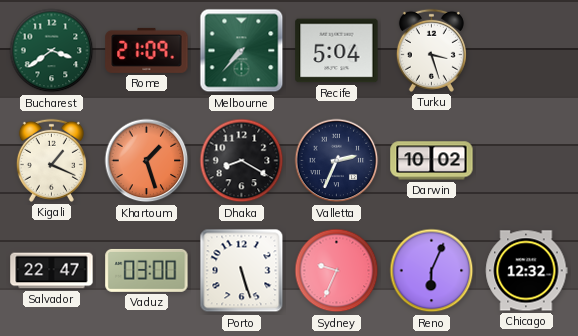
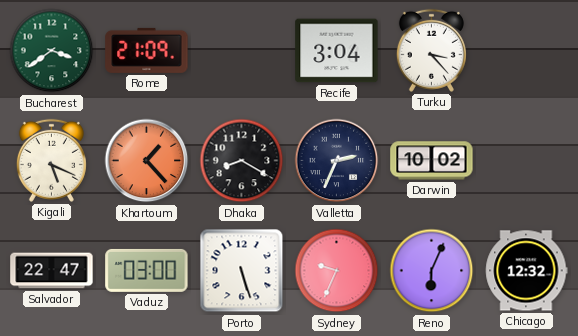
Melbourne: 7:37 -> none
Recife: 5:04 -> 3:04
Turku: 3:27 -> 3:23
Kigali: 1:19 -> 5:19
Khartoum: 1:27 -> 1:23
